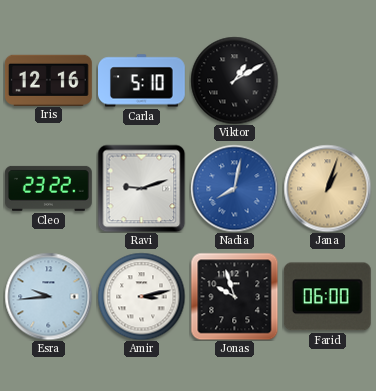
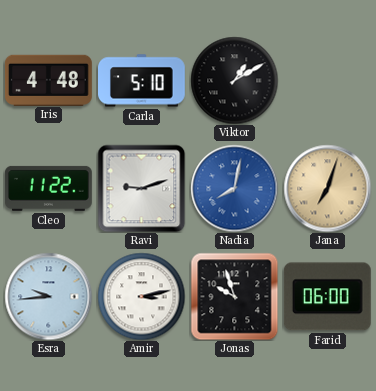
Iris: 12:16 -> 4:48
Cleo: 23:22 -> 11:22
Jana: 1:03 -> 7:03
